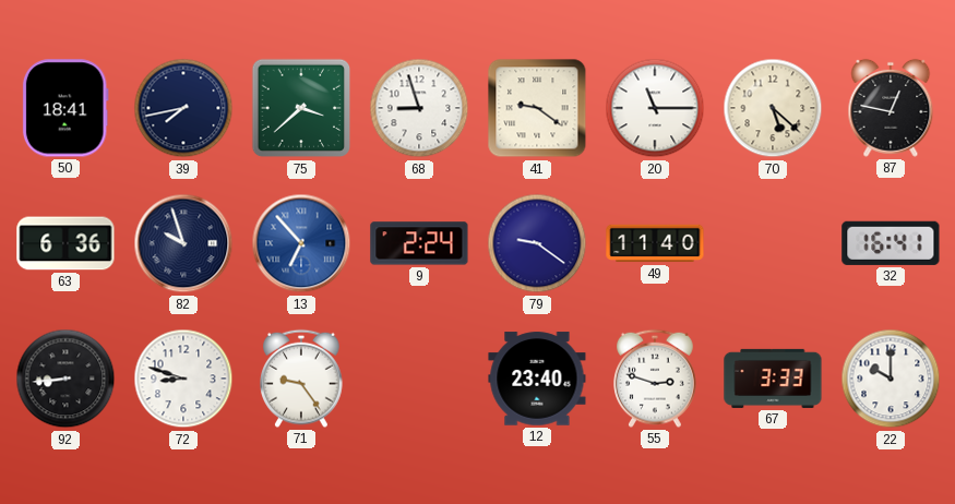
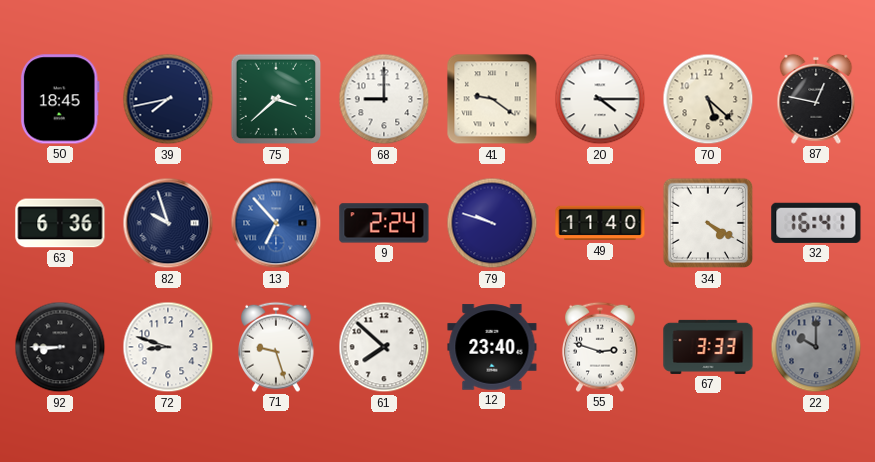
50: 18:41 -> 18:45
68: 8:57 -> 9:00
20: 11:15 -> 4:15
79: 9:21 -> 9:48
34: none -> 4:20
92: 8:44 -> 8:45
71: 9:24 -> 9:27
61: none -> 7:52
22 dial: white -> grey
